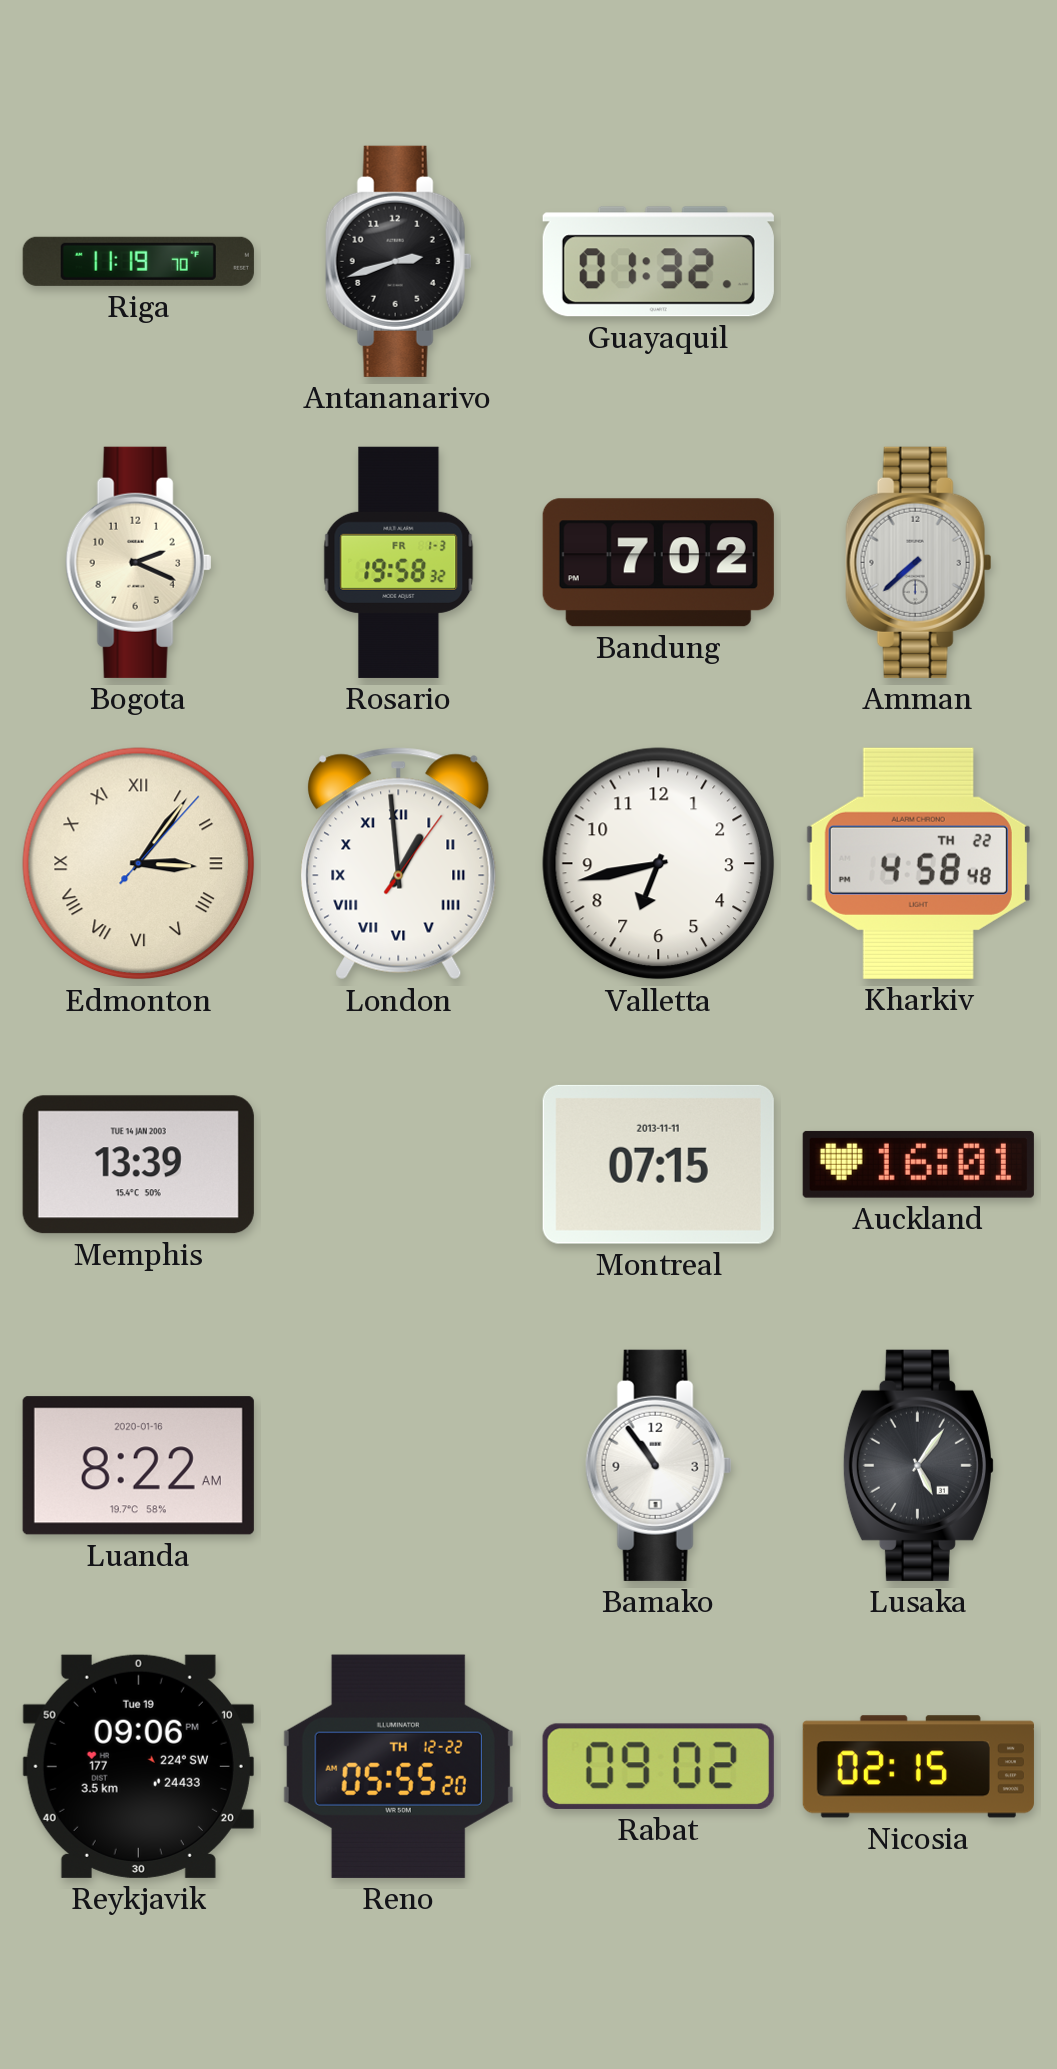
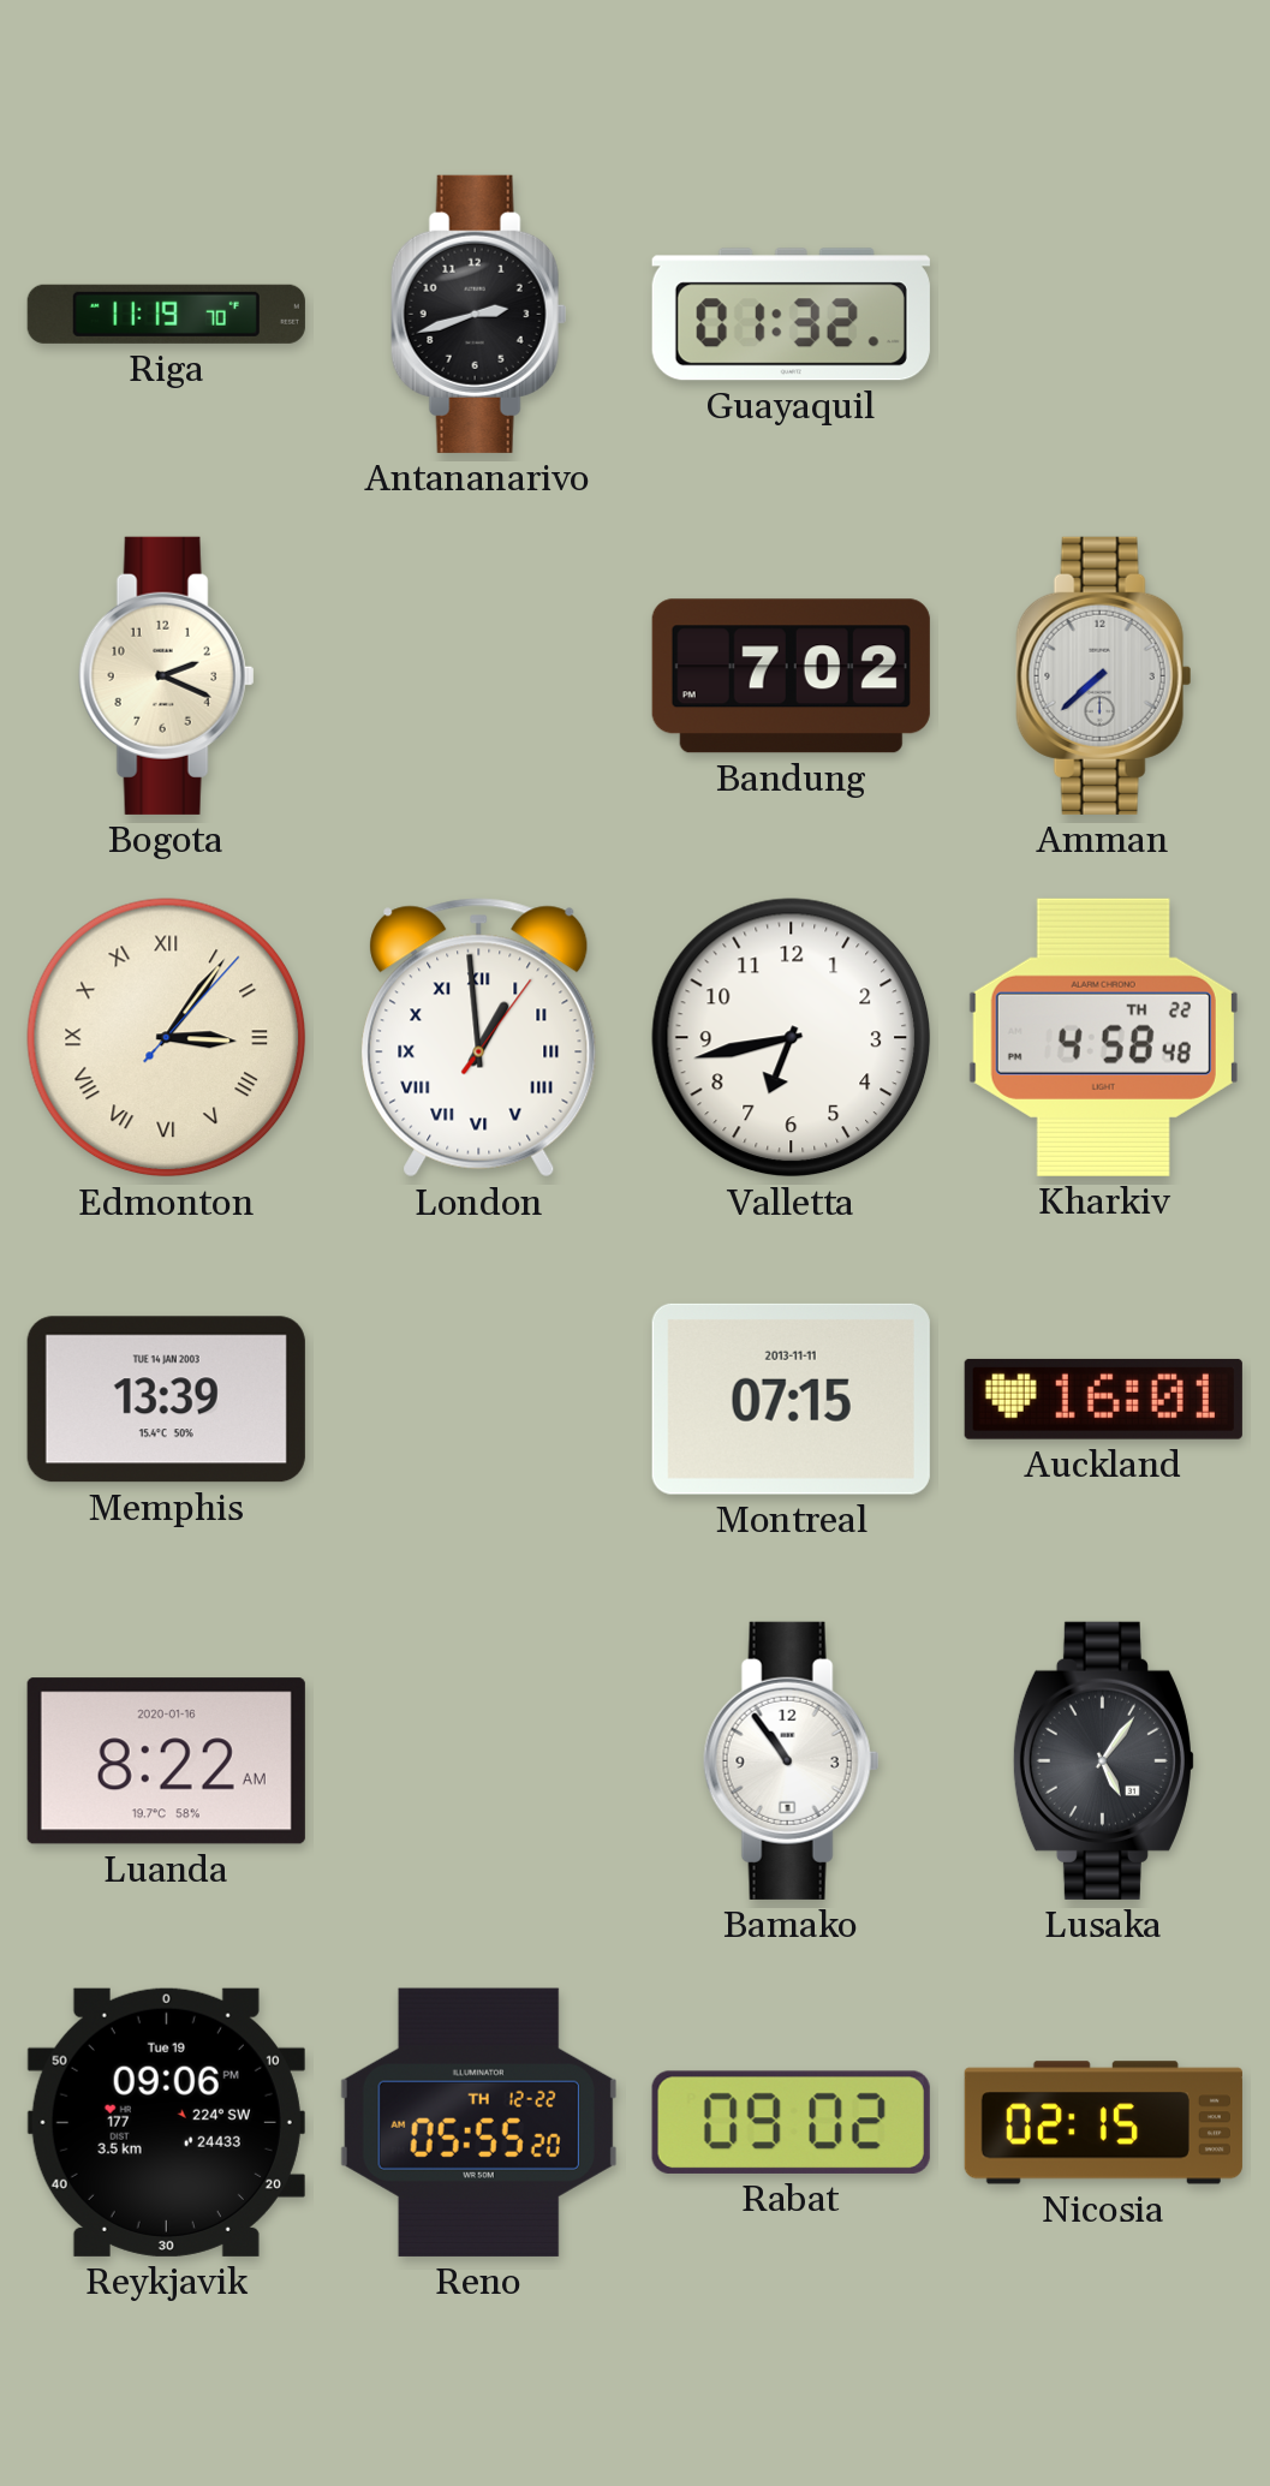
Rosario: 19:58 -> none
